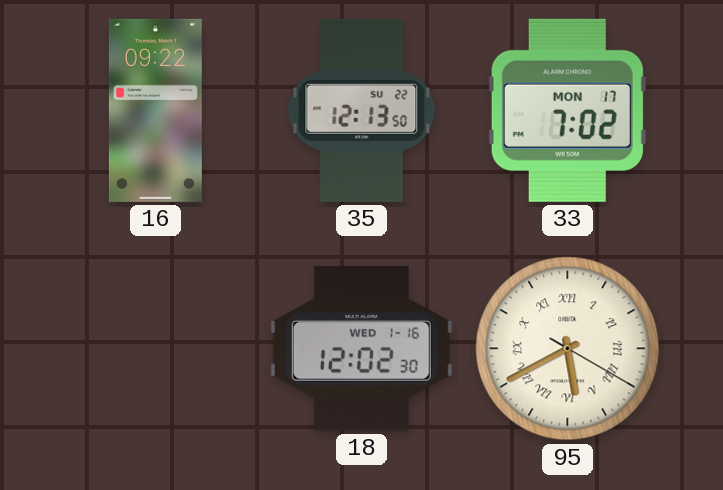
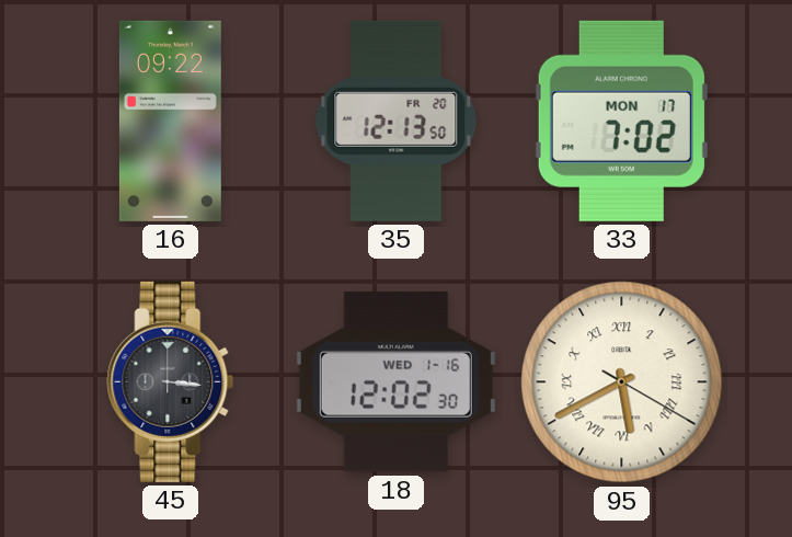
35 date: SU 22 -> FR 20
45: none -> 3:16
